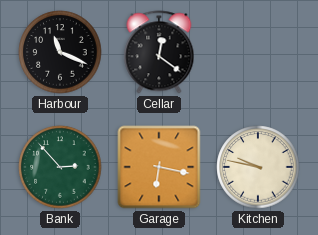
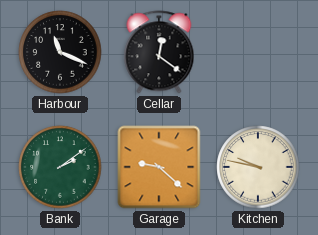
Bank: 2:53 -> 2:09
Garage: 6:17 -> 9:22
